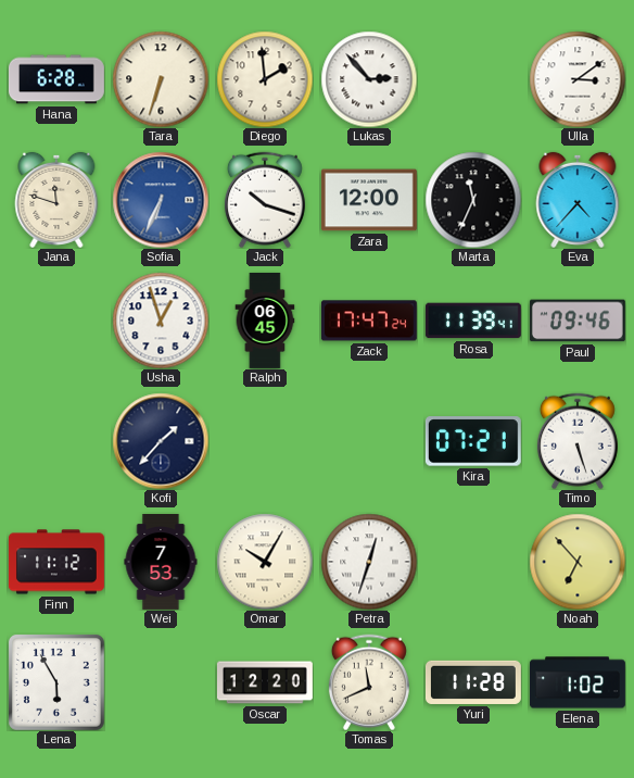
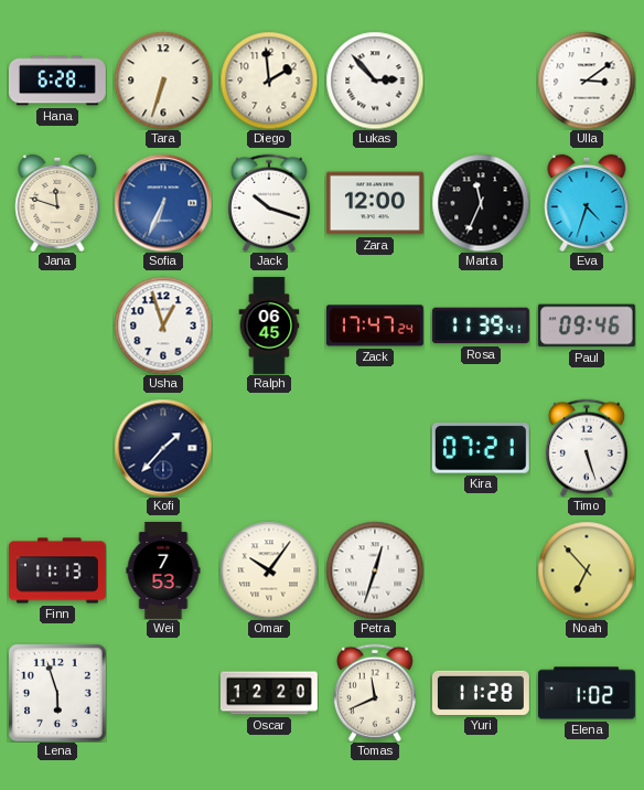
Eva: 4:37 -> 4:33
Finn: 11:12 -> 11:13
Omar: 10:05 -> 10:06
Lena: 5:55 -> 5:57
